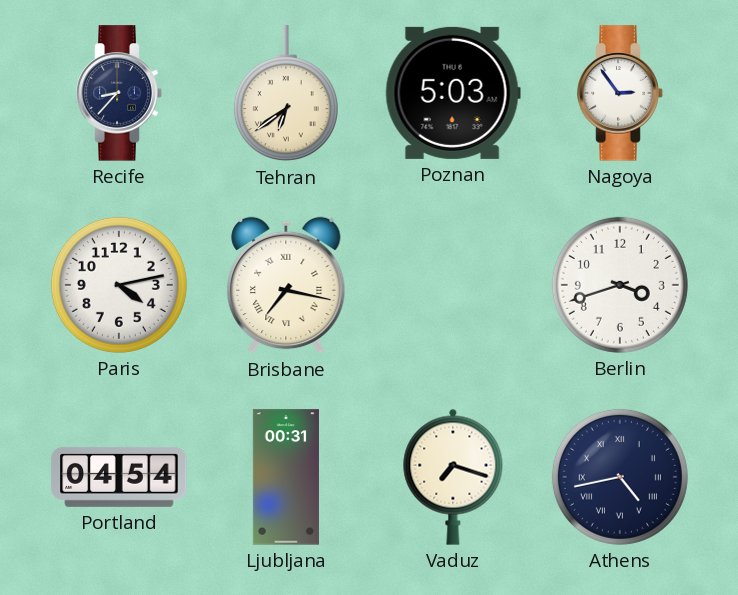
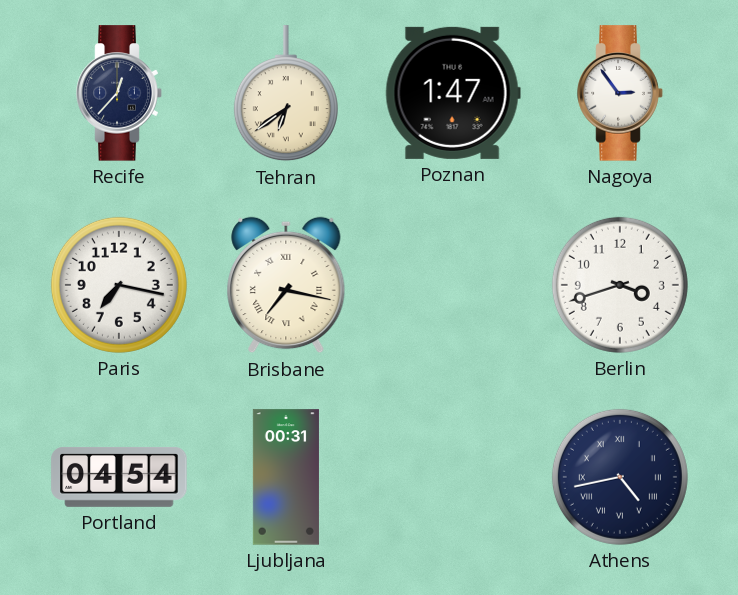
Recife: 8:37 -> 12:37
Poznan: 5:03 -> 1:47
Paris: 4:13 -> 7:17
Vaduz: 7:18 -> none
